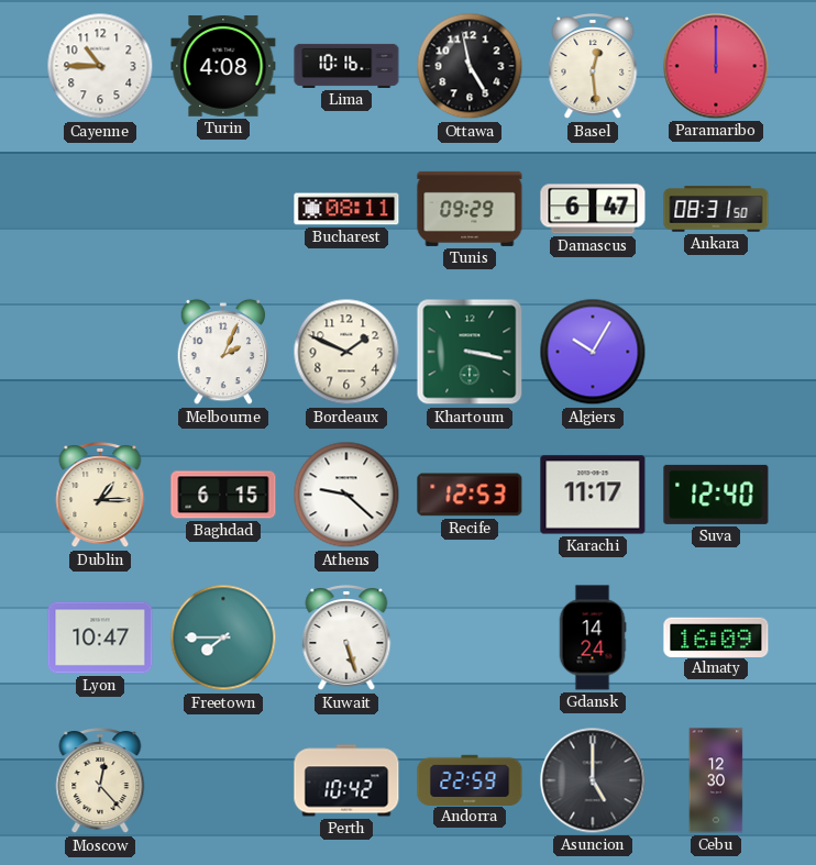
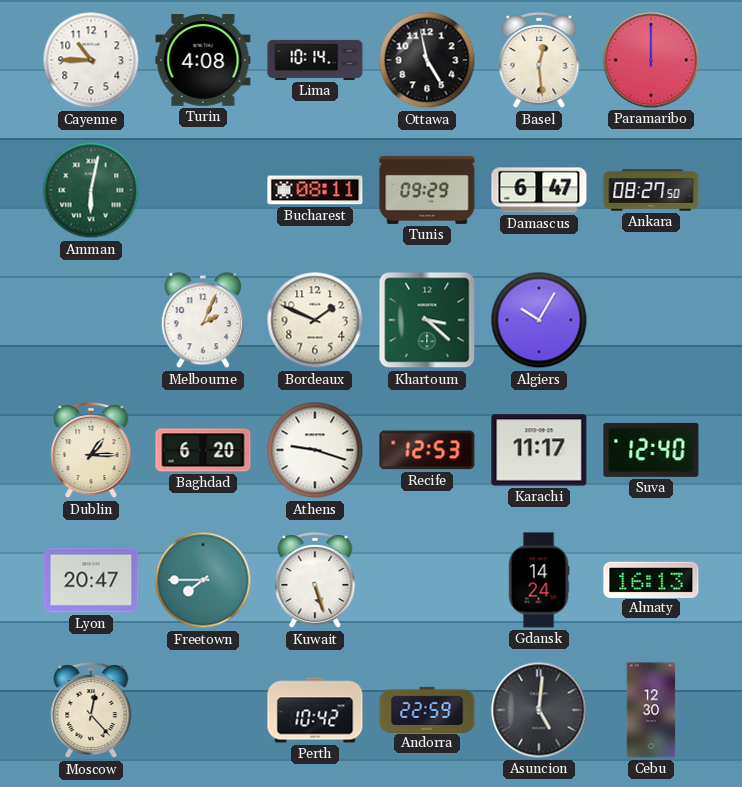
Lima: 10:16 -> 10:14
Amman: none -> 6:02
Ankara: 08:31 -> 08:27
Khartoum: 3:17 -> 3:22
Baghdad: 6:15 -> 6:20
Athens: 9:22 -> 9:18
Lyon: 10:47 -> 20:47
Almaty: 16:09 -> 16:13
Asuncion: 5:00 -> 5:01
